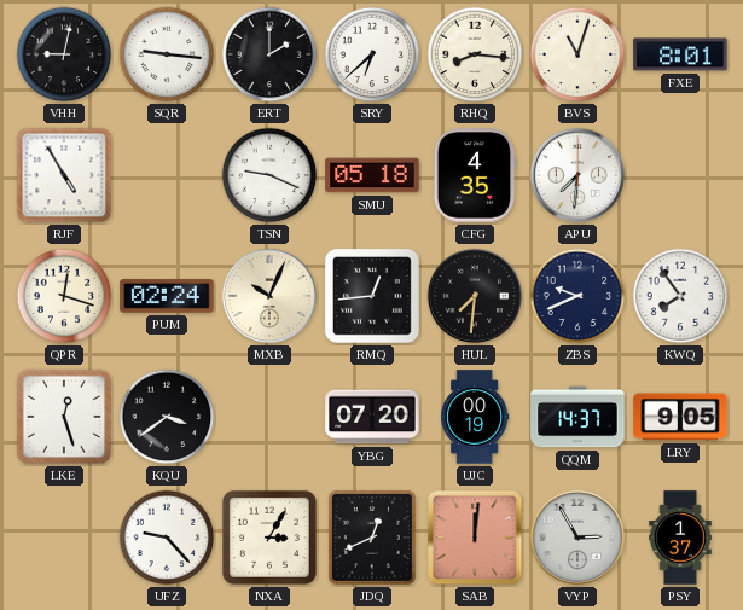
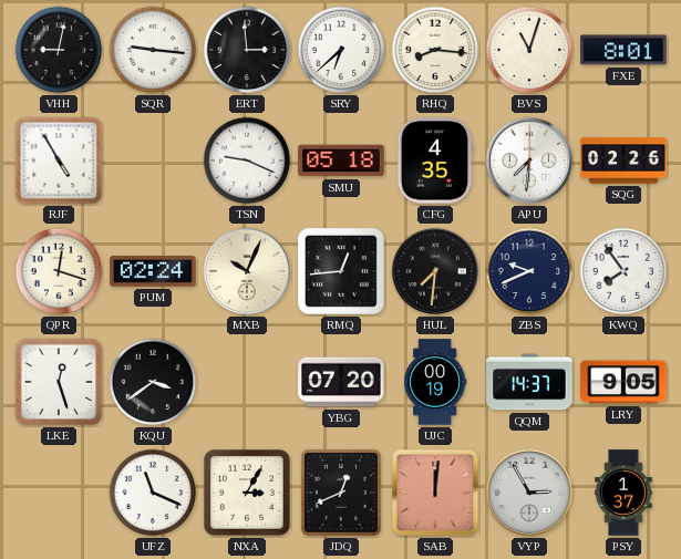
ERT: 2:00 -> 2:59
SQG: none -> 02:26
UFZ: 9:23 -> 11:19
